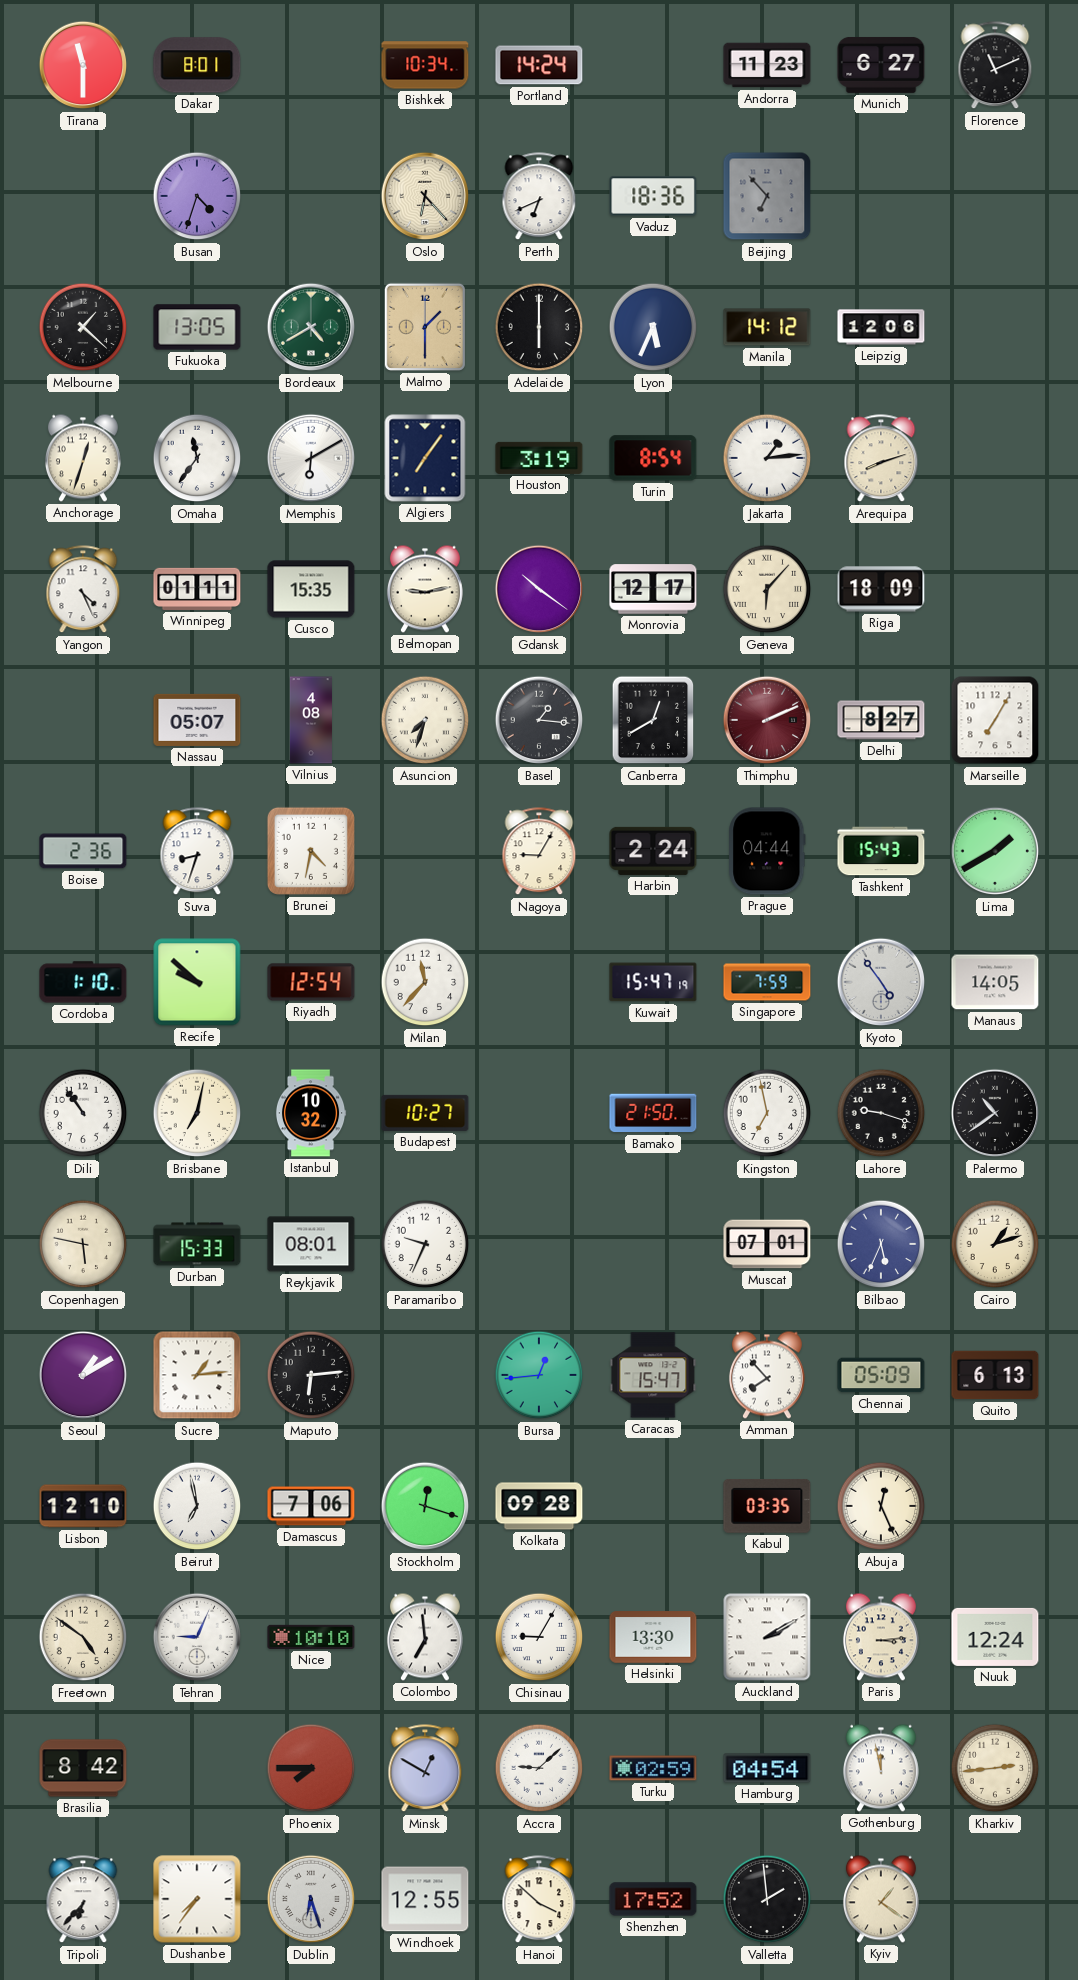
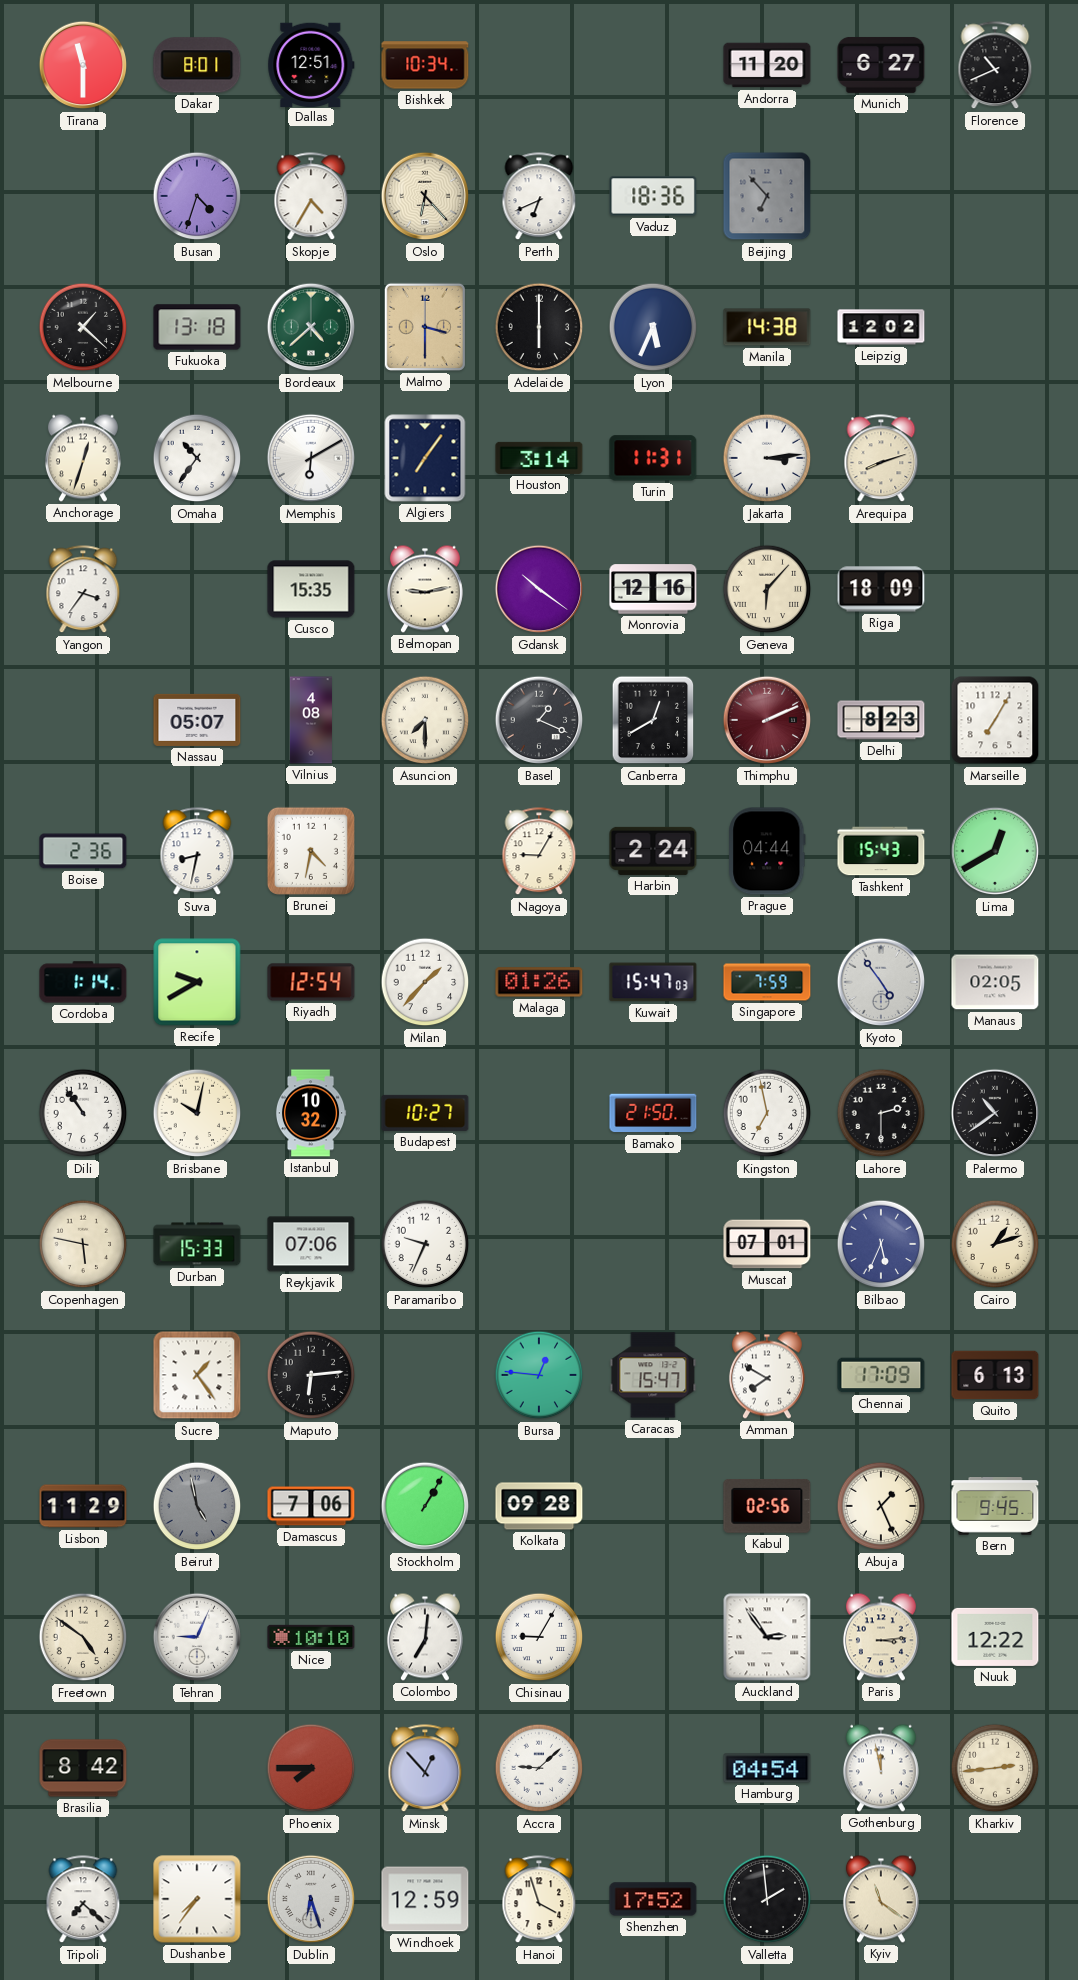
Dallas: none -> 12:51
Portland: 14:24 -> none
Andorra: 11:23 -> 11:20
Florence: 11:11 -> 10:41
Skopje: none -> 4:35
Fukuoka: 13:05 -> 13:18
Bordeaux: 4:40 -> 4:38
Malmo: 1:30 -> 3:30
Manila: 14:12 -> 14:38
Leipzig: 12:06 -> 12:02
Omaha: 11:36 -> 10:36
Houston: 3:19 -> 3:14
Turin: 8:54 -> 11:31
Jakarta: 1:14 -> 3:14
Yangon: 4:26 -> 3:36
Winnipeg: 01:11 -> none
Monrovia: 12:17 -> 12:16
Asuncion: 7:33 -> 7:30
Basel: 1:16 -> 1:19
Delhi: 8:27 -> 8:23
Suva: 8:33 -> 8:32
Lima: 1:40 -> 12:40
Cordoba: 1:10 -> 1:14
Recife: 9:52 -> 9:40
Milan: 11:37 -> 1:37
Malaga: none -> 01:26
Kuwait: 15:47:19 -> 15:47:03
Manaus: 14:05 -> 02:05
Brisbane: 7:02 -> 10:02
Lahore: 9:18 -> 2:30
Reykjavik: 08:01 -> 07:06
Seoul: 1:10 -> none
Sucre: 1:14 -> 1:24
Bursa: 12:44 -> 12:46
Amman: 7:53 -> 7:50
Chennai: 05:09 -> 17:09
Lisbon: 12:10 -> 11:29
Beirut: 6:58 -> 4:58
Beirut dial: white -> grey
Stockholm: 12:18 -> 1:05
Kabul: 03:35 -> 02:56
Abuja: 12:26 -> 1:26
Bern: none -> 9:45
Colombo: 6:59 -> 7:01
Helsinki: 13:30 -> none
Auckland: 2:10 -> 2:54
Nuuk: 12:24 -> 12:22
Minsk: 12:50 -> 12:53
Turku: 02:59 -> none
Tripoli: 6:37 -> 7:22
Windhoek: 12:55 -> 12:59
Hanoi: 3:52 -> 3:57
Kyiv: 1:21 -> 11:21
